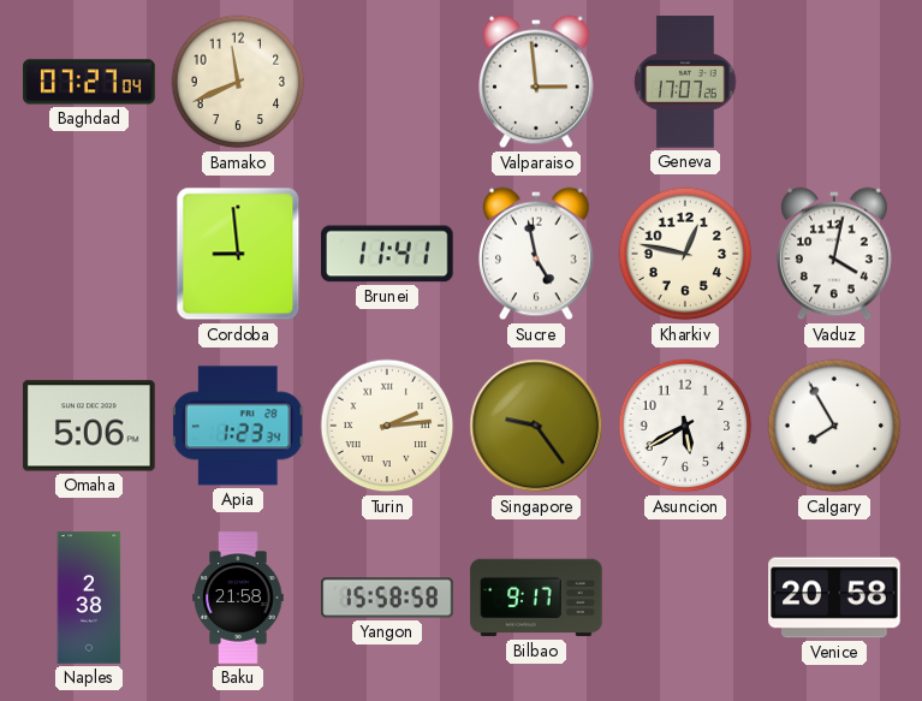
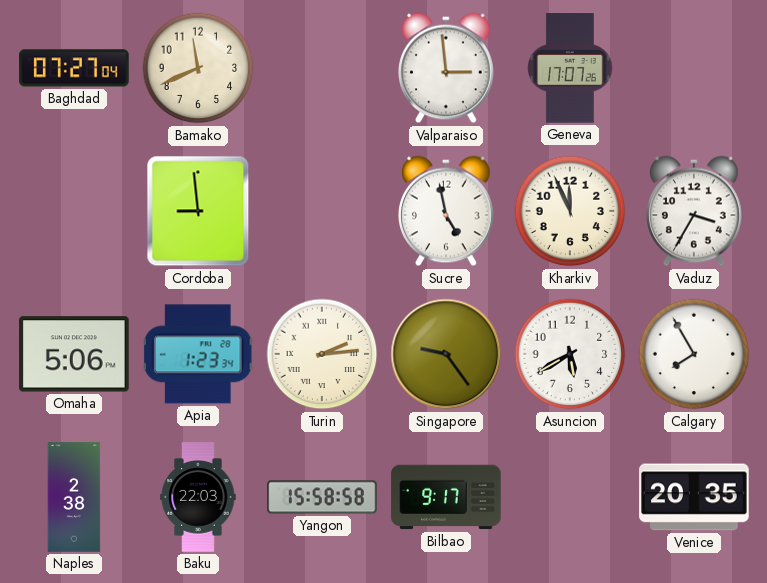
Brunei: 11:41 -> none
Kharkiv: 12:47 -> 11:56
Vaduz: 4:02 -> 3:35
Baku: 21:58 -> 22:03
Venice: 20:58 -> 20:35
